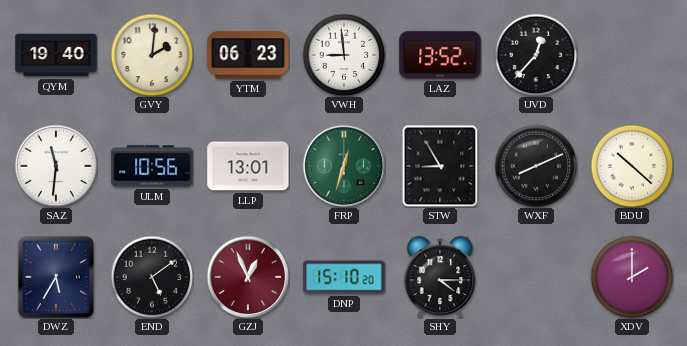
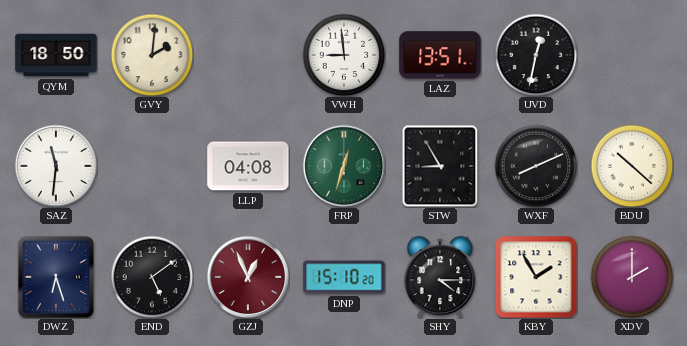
QYM: 19:40 -> 18:50
YTM: 06:23 -> none
LAZ: 13:52 -> 13:51
UVD: 12:37 -> 12:32
ULM: 10:56 -> none
LLP: 13:01 -> 04:08
DWZ: 5:35 -> 6:27
KBY: none -> 1:55
